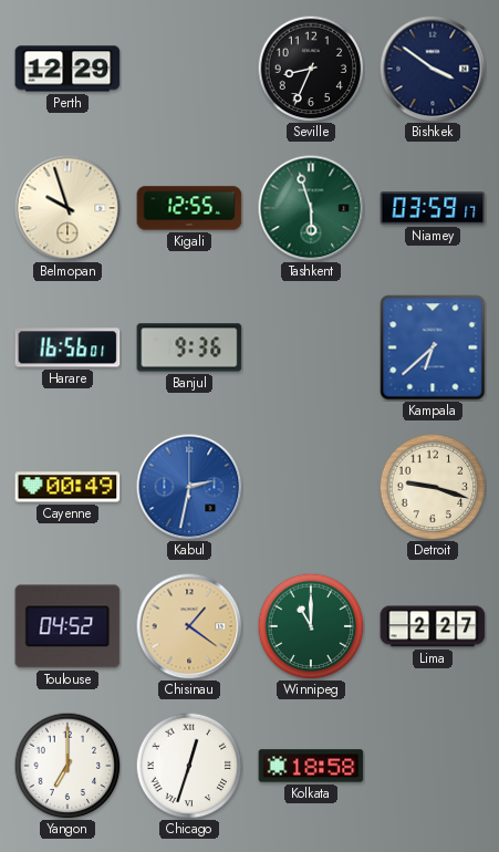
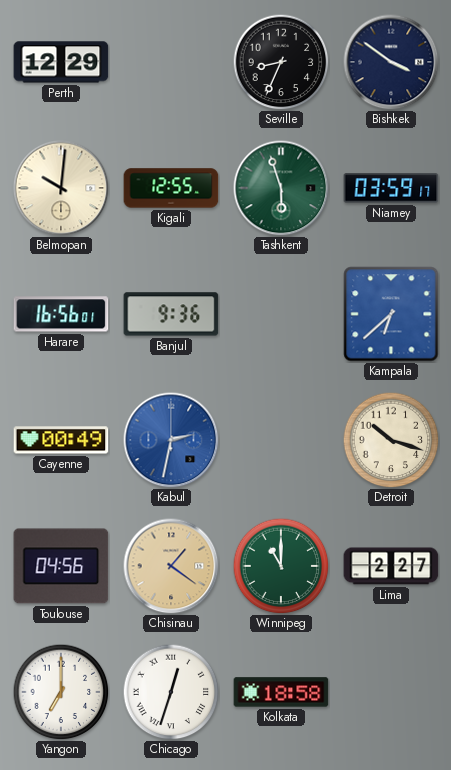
Belmopan: 9:57 -> 10:01
Detroit: 9:18 -> 10:18
Toulouse: 04:52 -> 04:56
